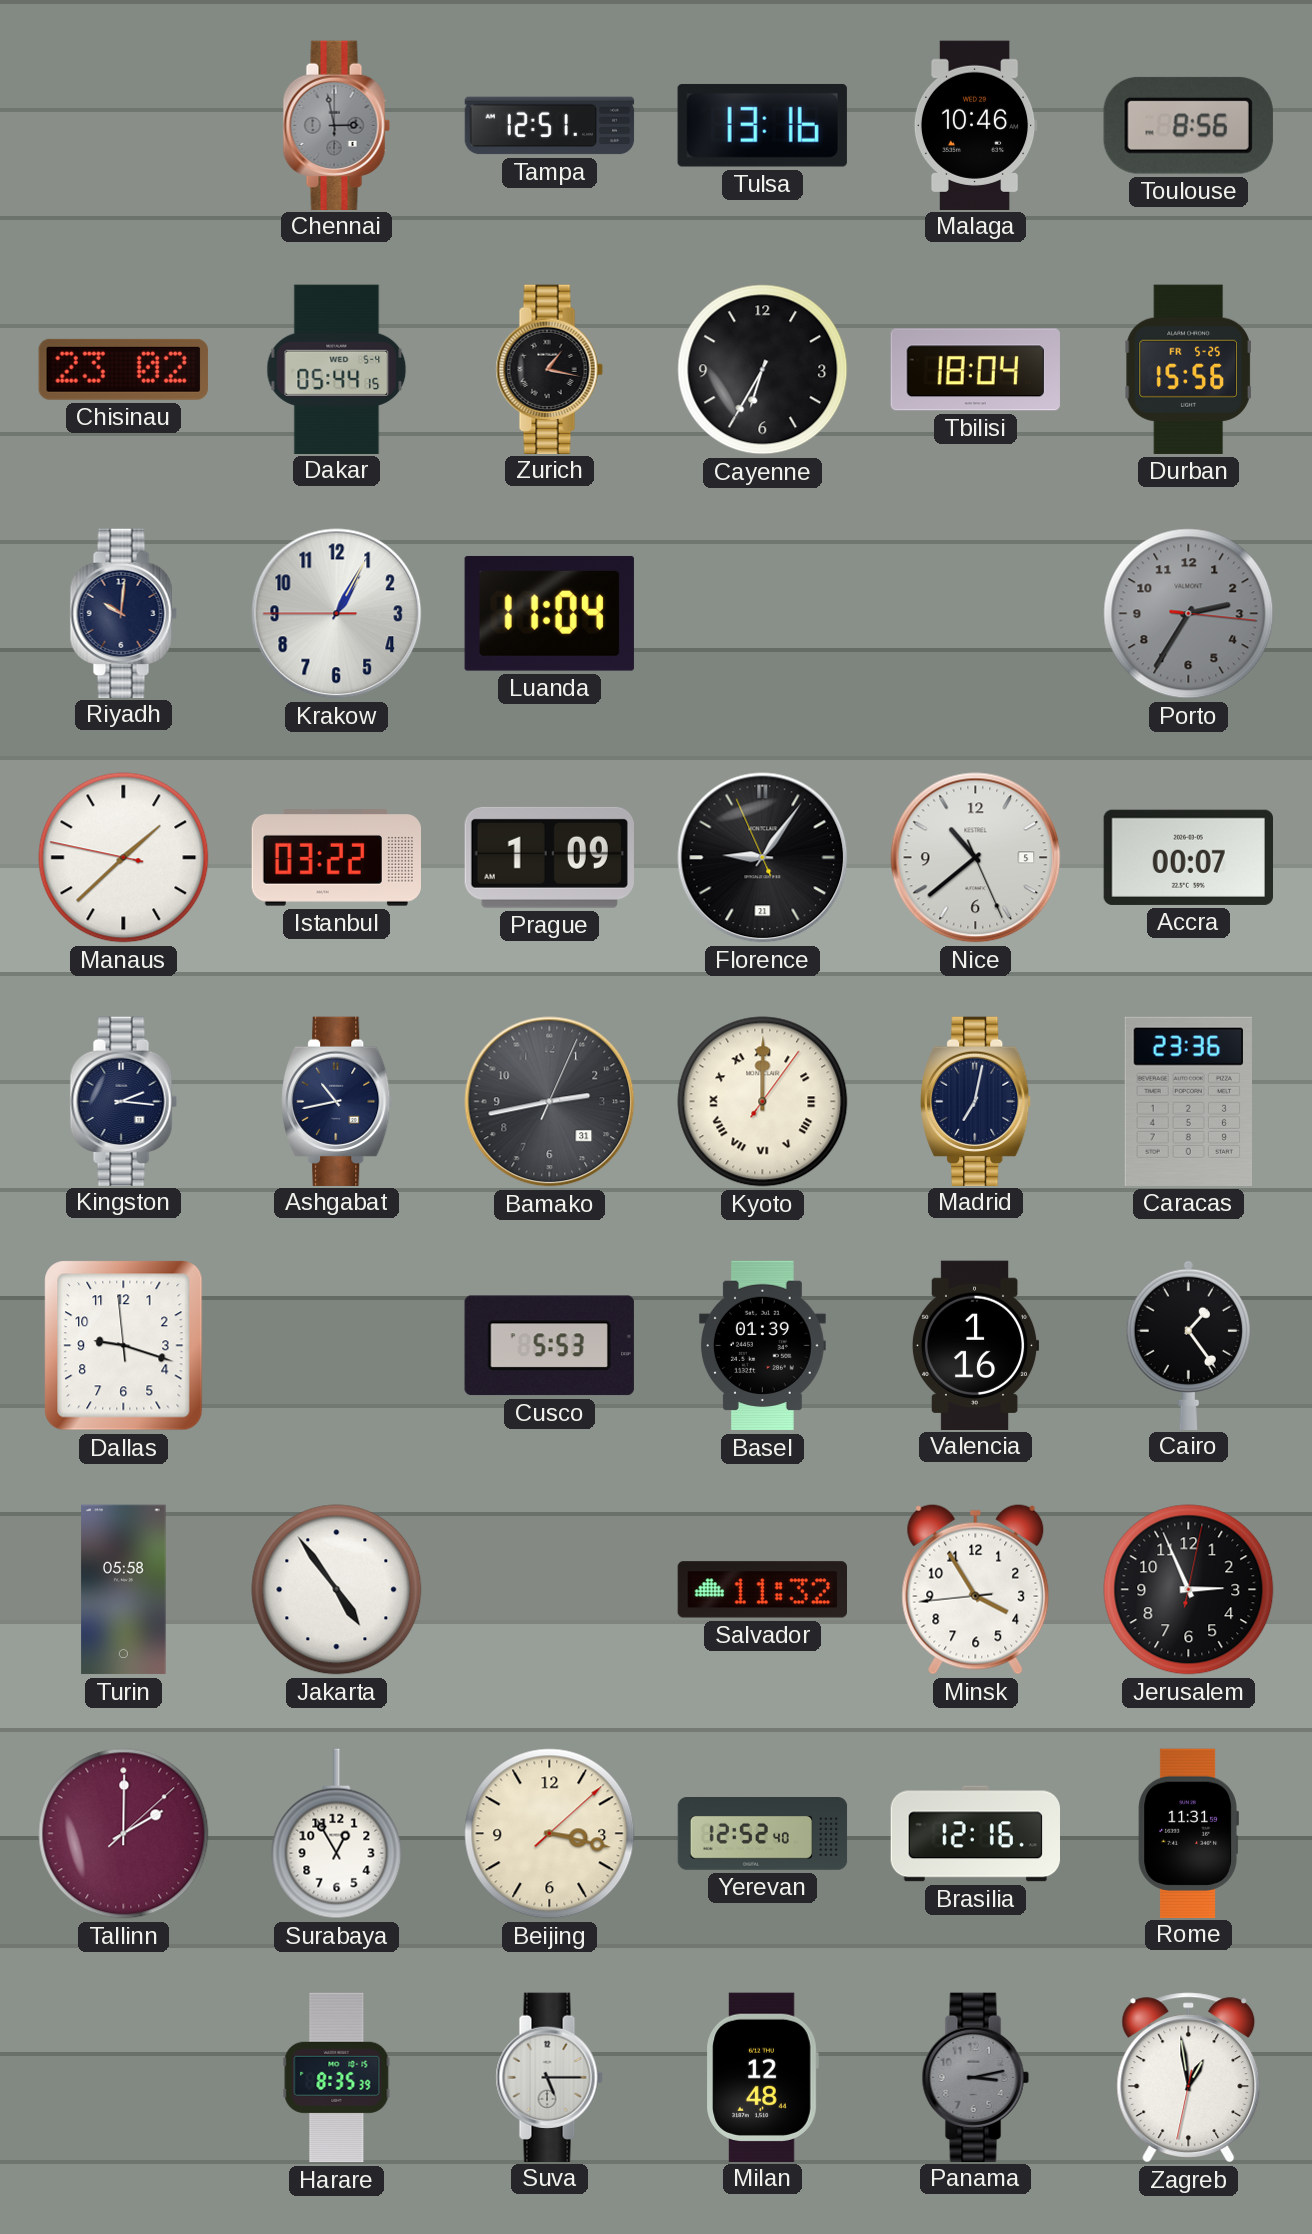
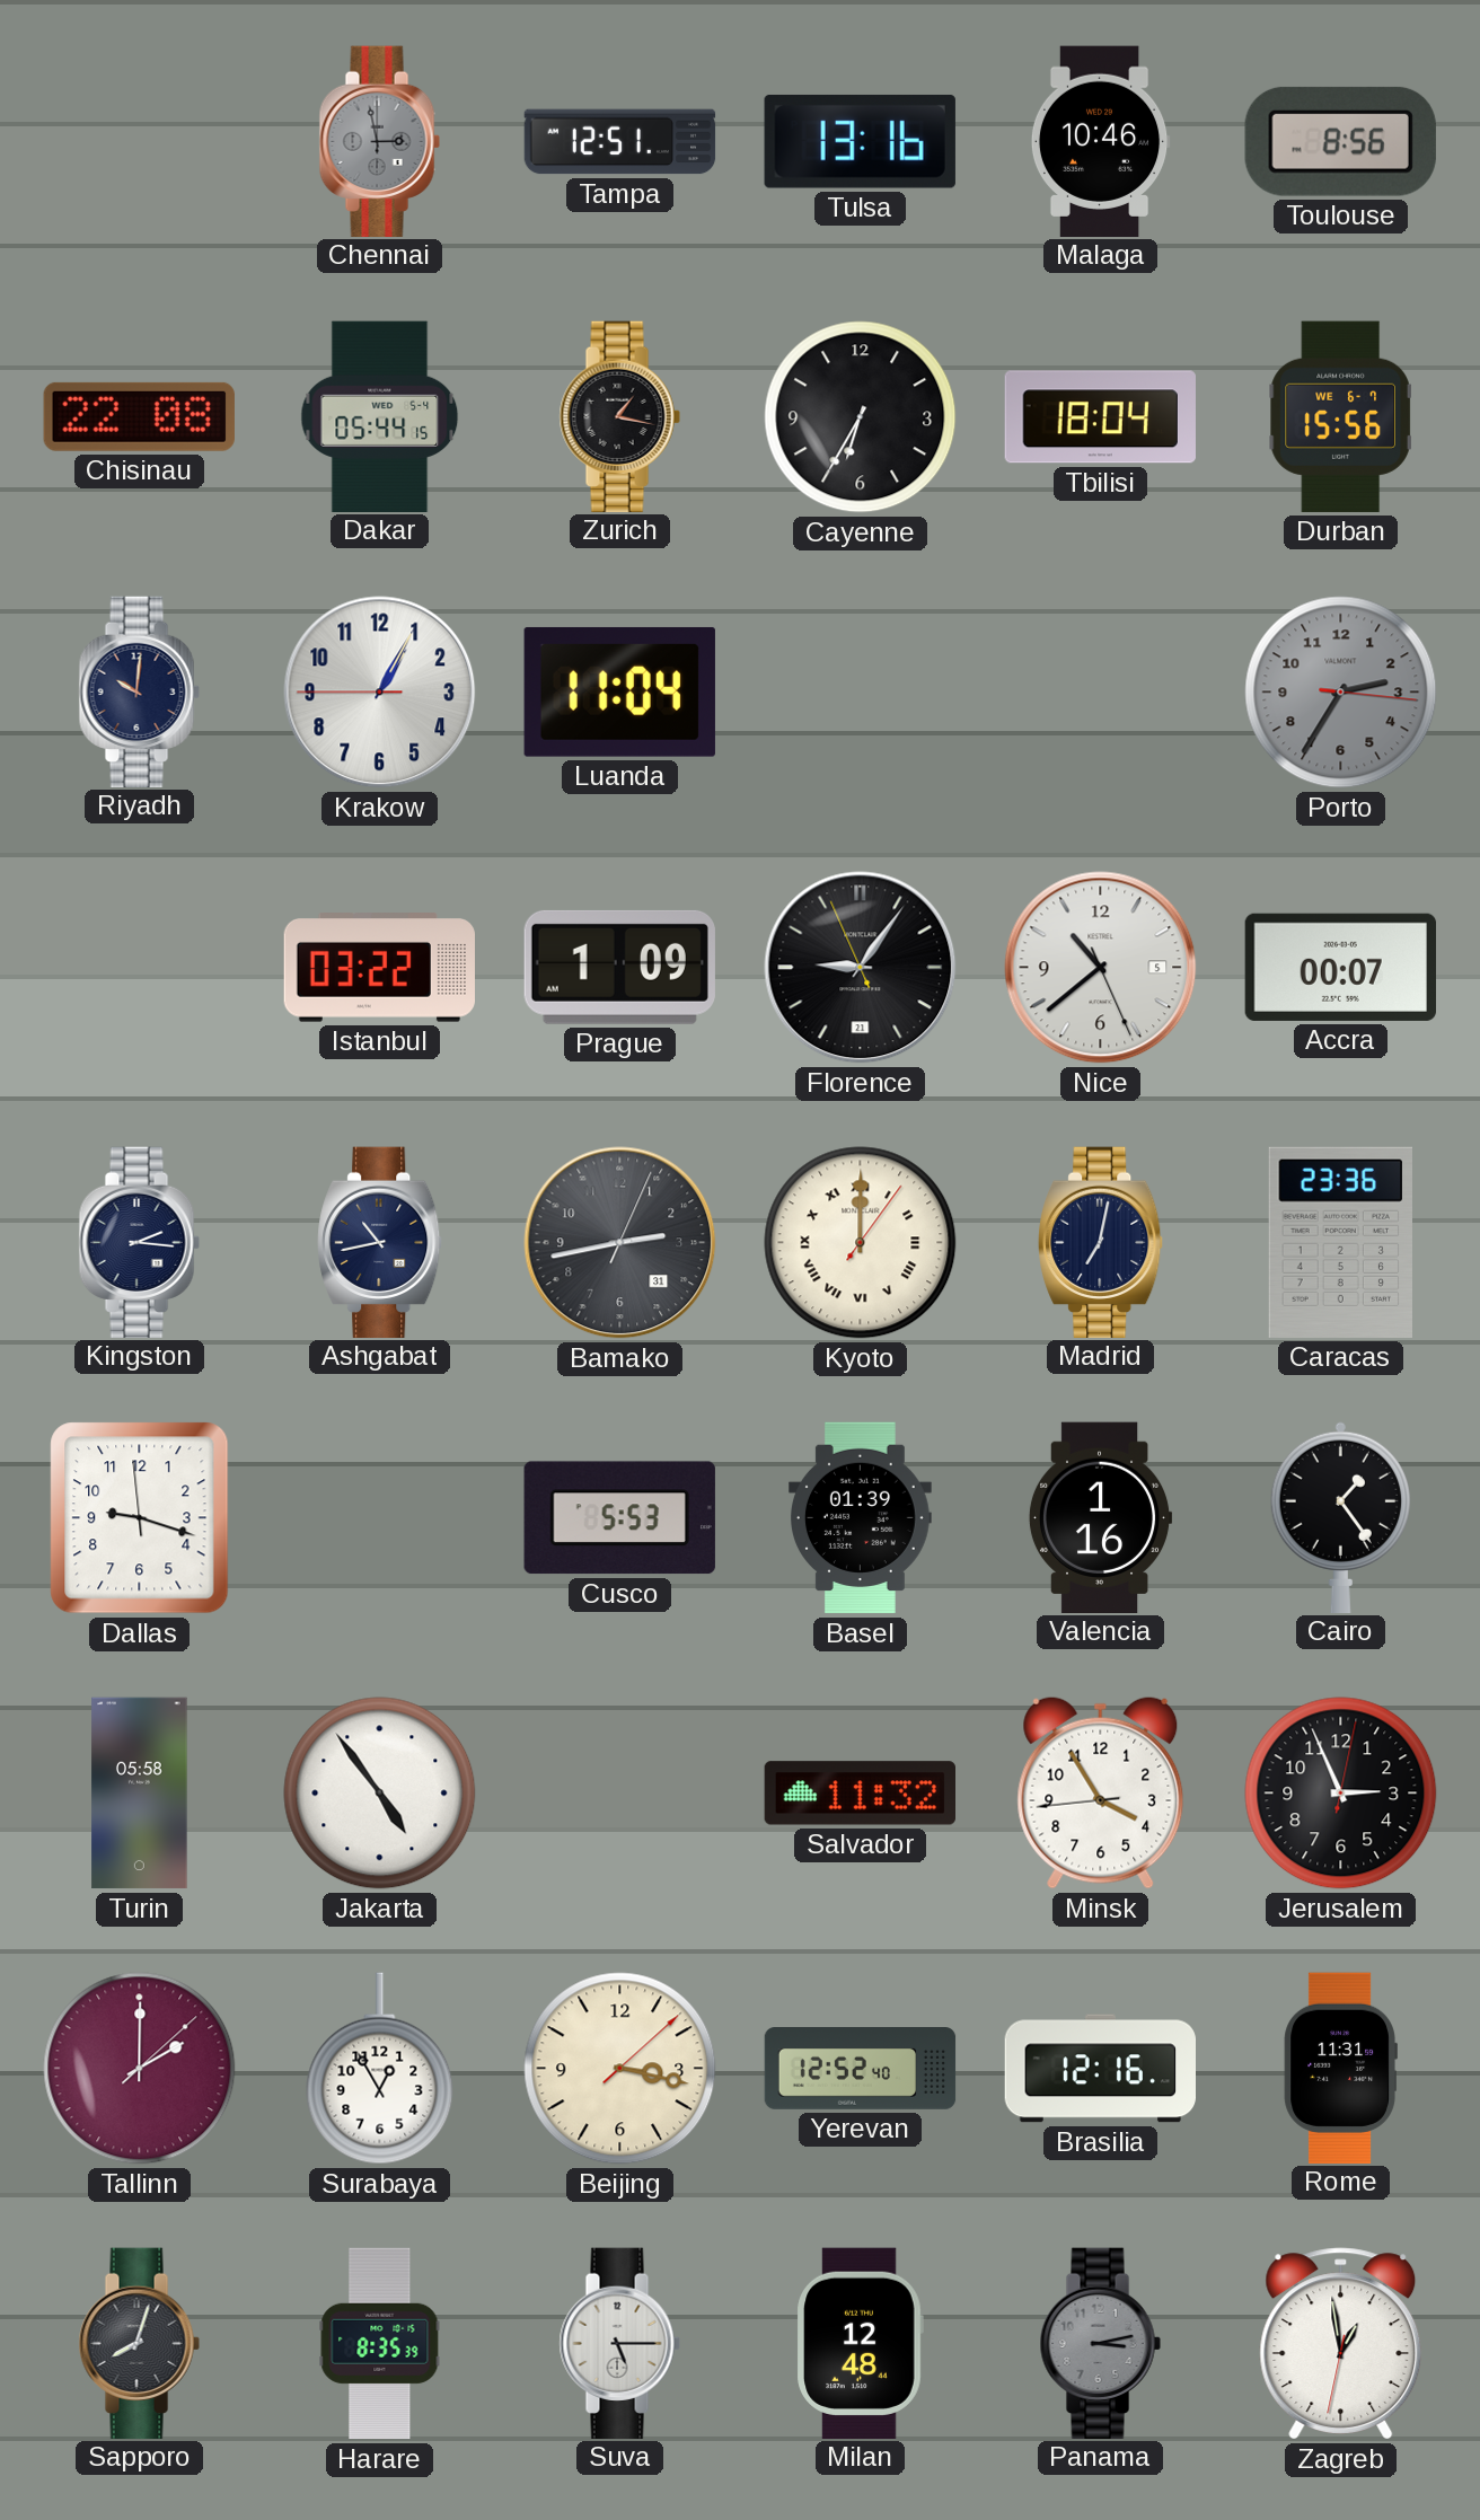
Chisinau: 23:02 -> 22:08
Durban date: FR 5-25 -> WE 6-7
Manaus: 1:37 -> none
Sapporo: none -> 8:03
